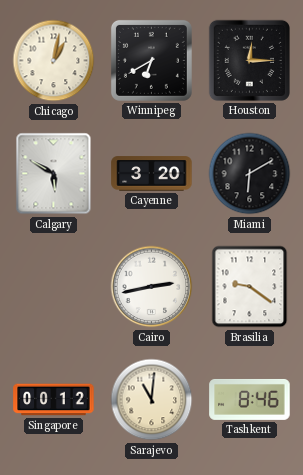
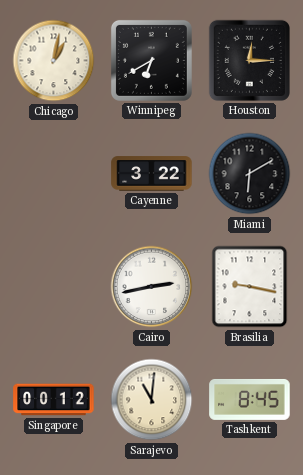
Calgary: 5:50 -> none
Cayenne: 3:20 -> 3:22
Brasilia: 9:21 -> 9:17
Tashkent: 8:46 -> 8:45
